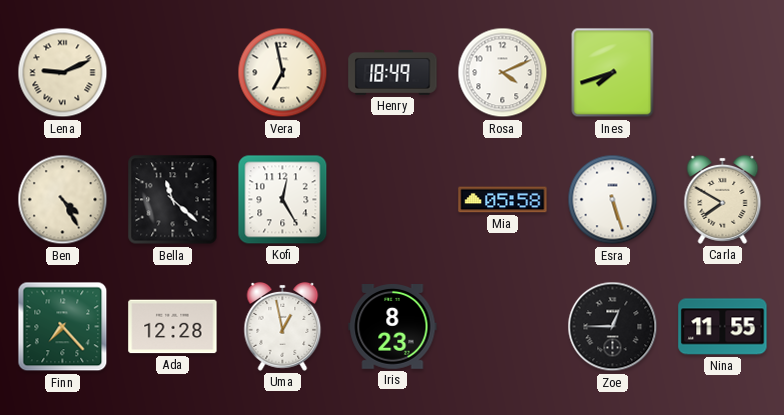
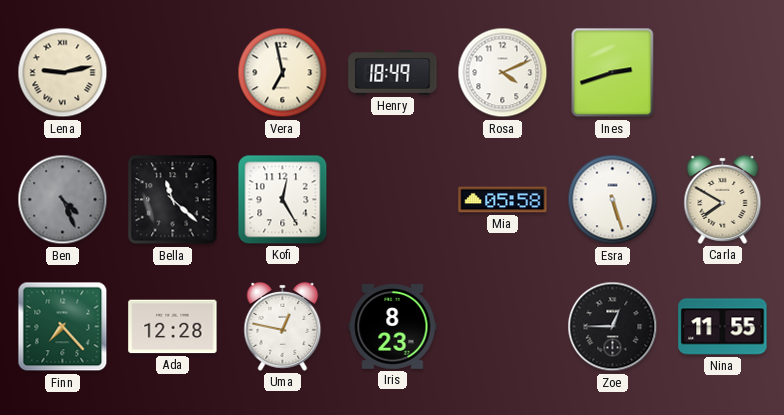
Lena: 9:11 -> 9:13
Ines: 7:42 -> 2:42
Ben: 4:25 -> 4:26
Ben dial: cream -> grey
Uma: 12:58 -> 12:47
